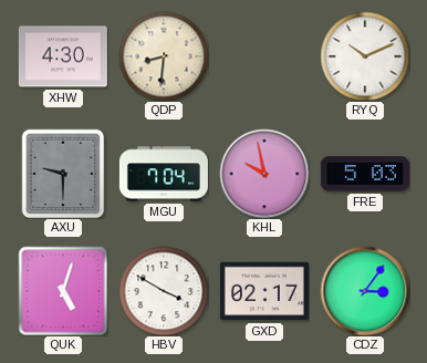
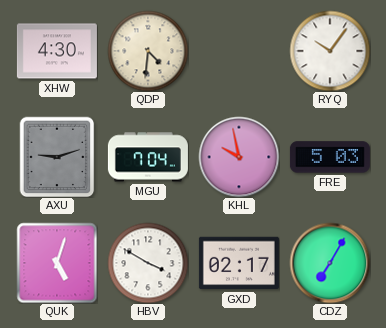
QDP: 8:31 -> 4:31
RYQ: 10:11 -> 10:06
AXU: 9:30 -> 9:12
CDZ: 3:06 -> 7:05
